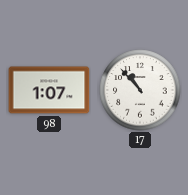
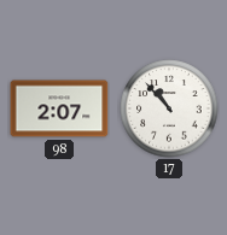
98: 1:07 -> 2:07
